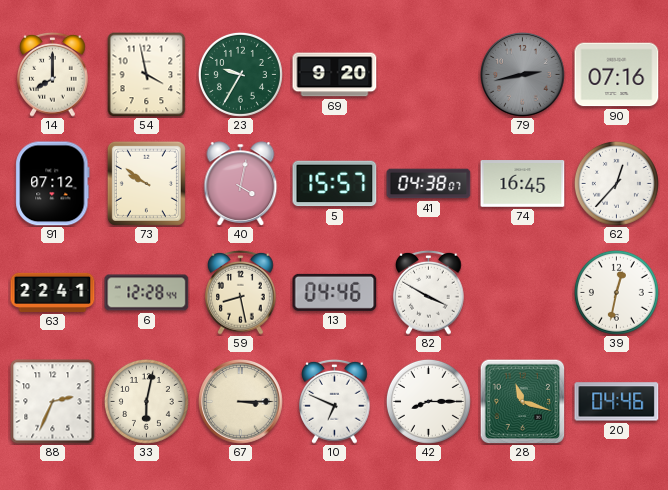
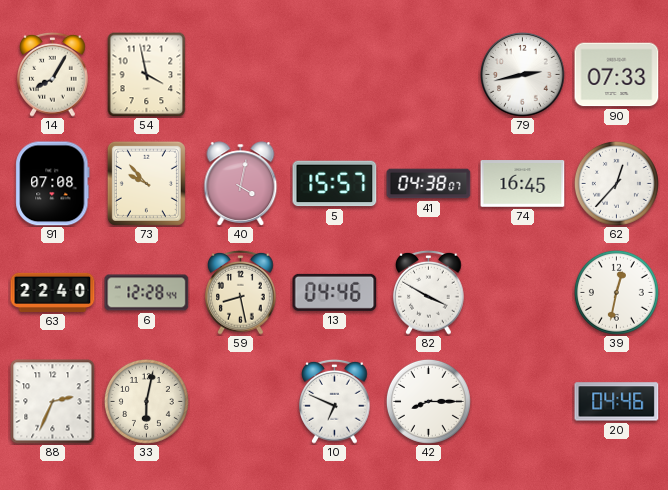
14: 8:00 -> 8:05
23: 9:35 -> none
69: 9:20 -> none
79 dial: grey -> white
90: 07:16 -> 07:33
91: 07:12 -> 07:08
73: 9:51 -> 9:53
63: 22:41 -> 22:40
67: 3:15 -> none
28: 11:18 -> none
